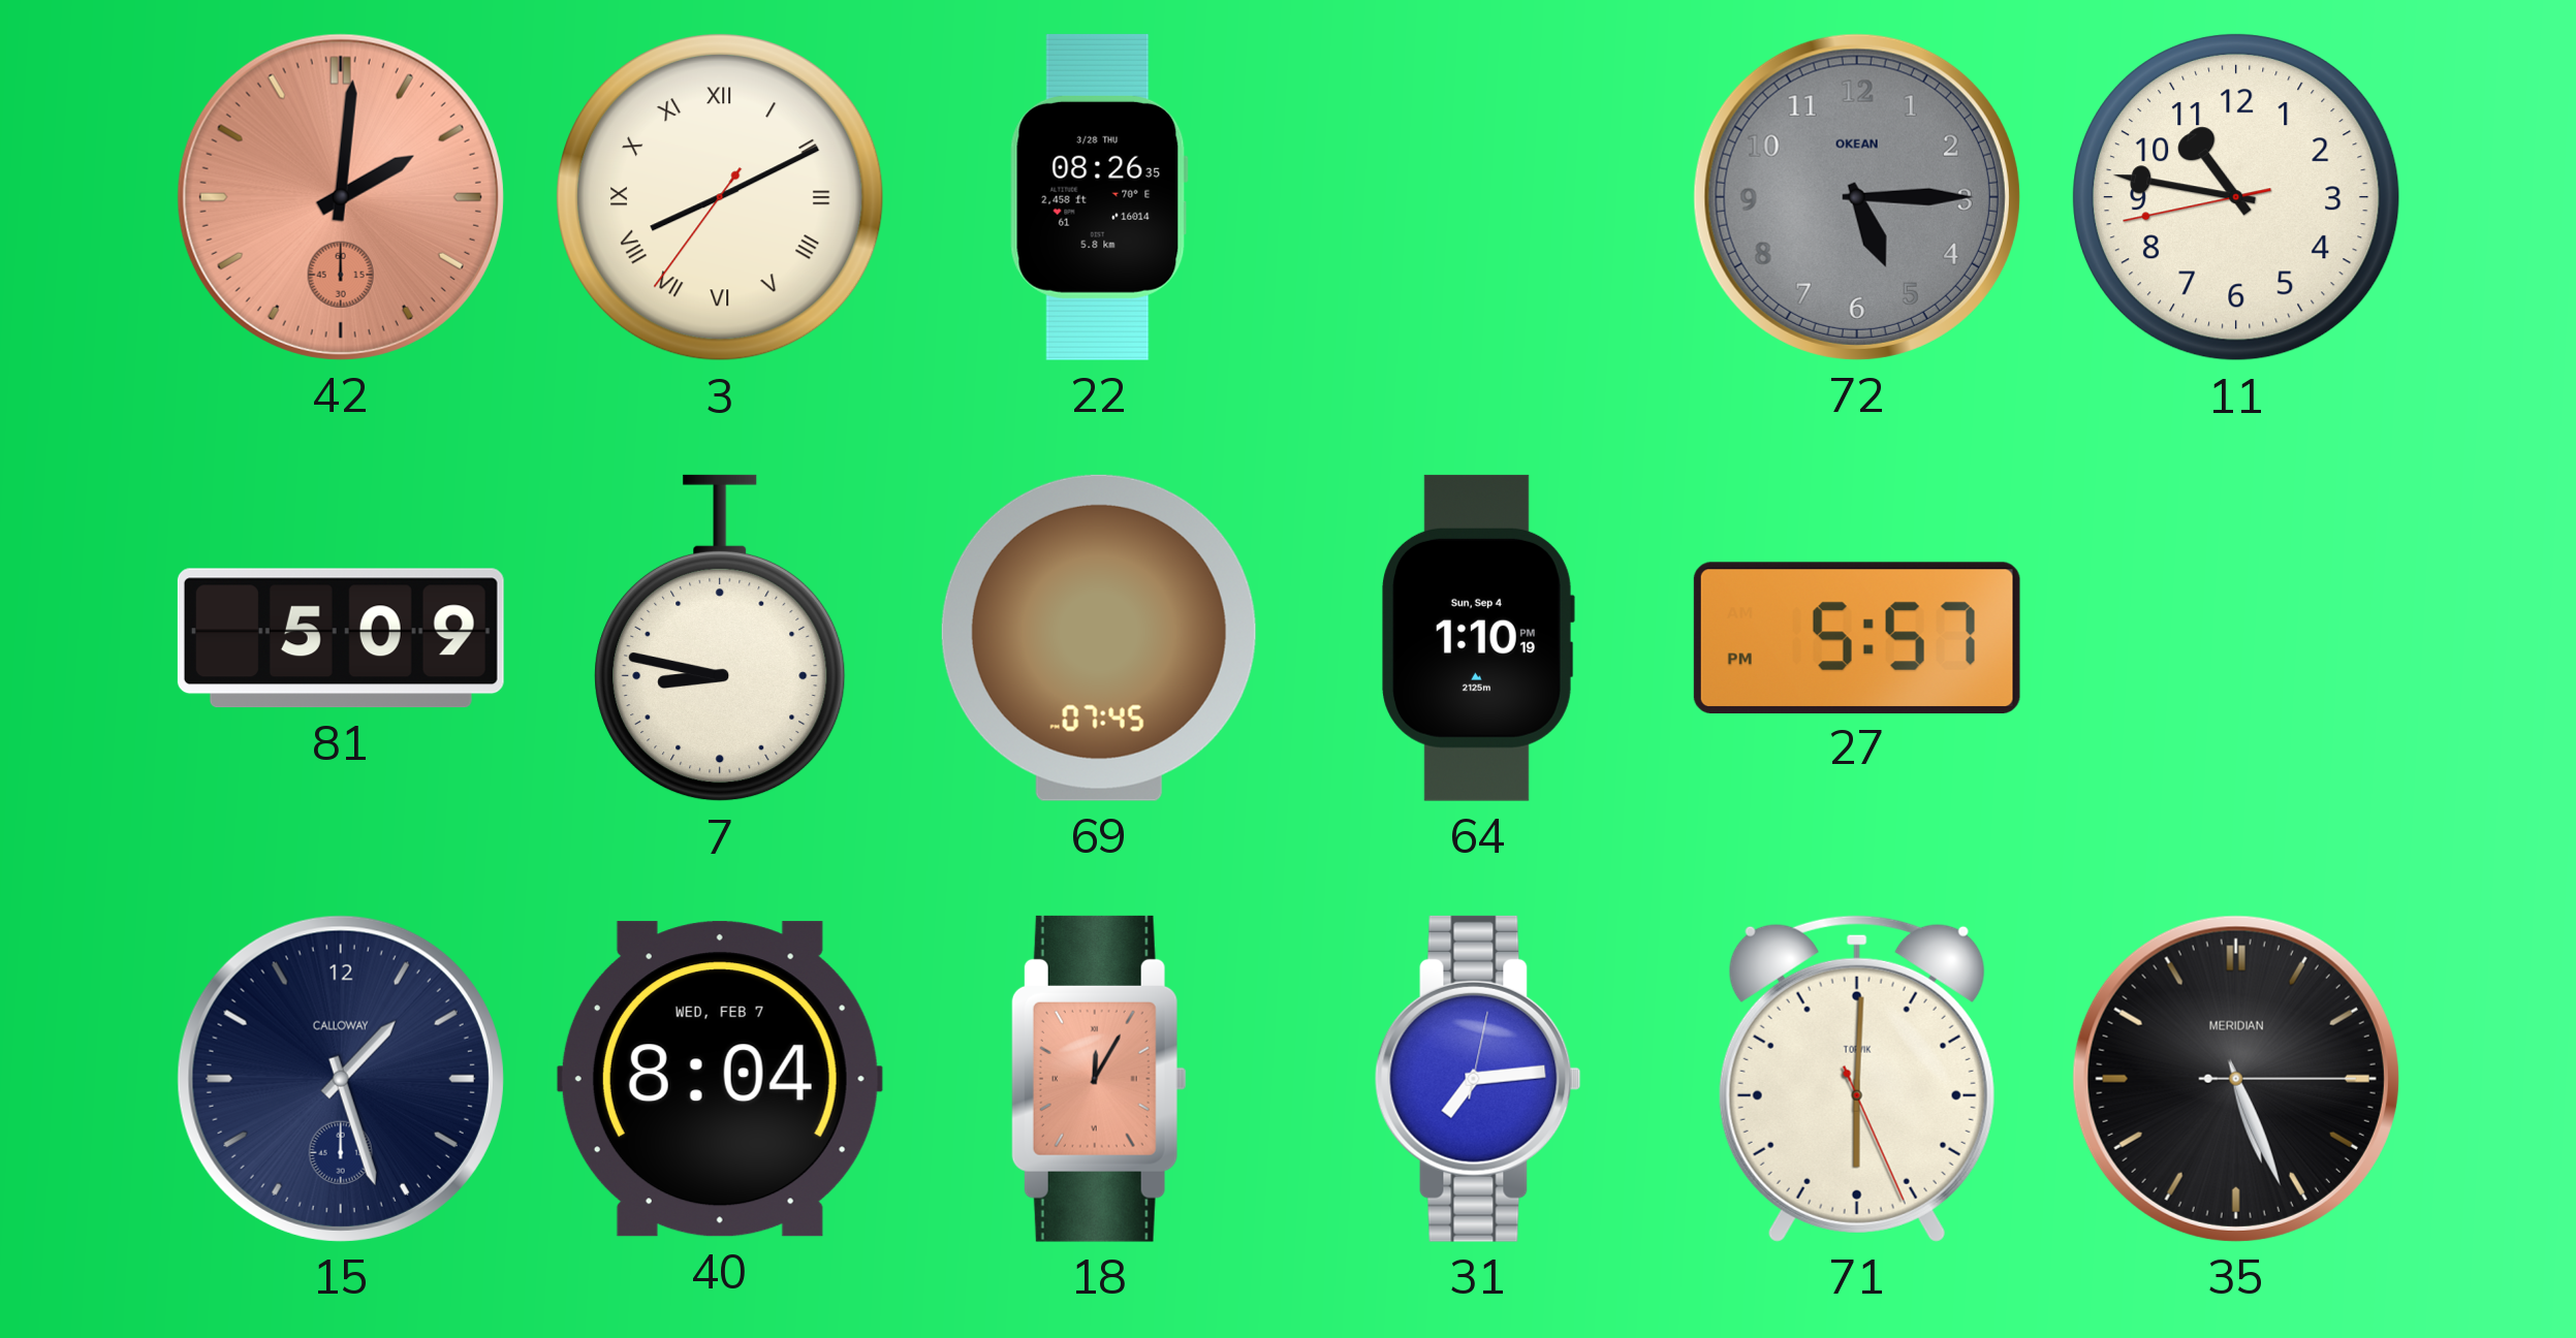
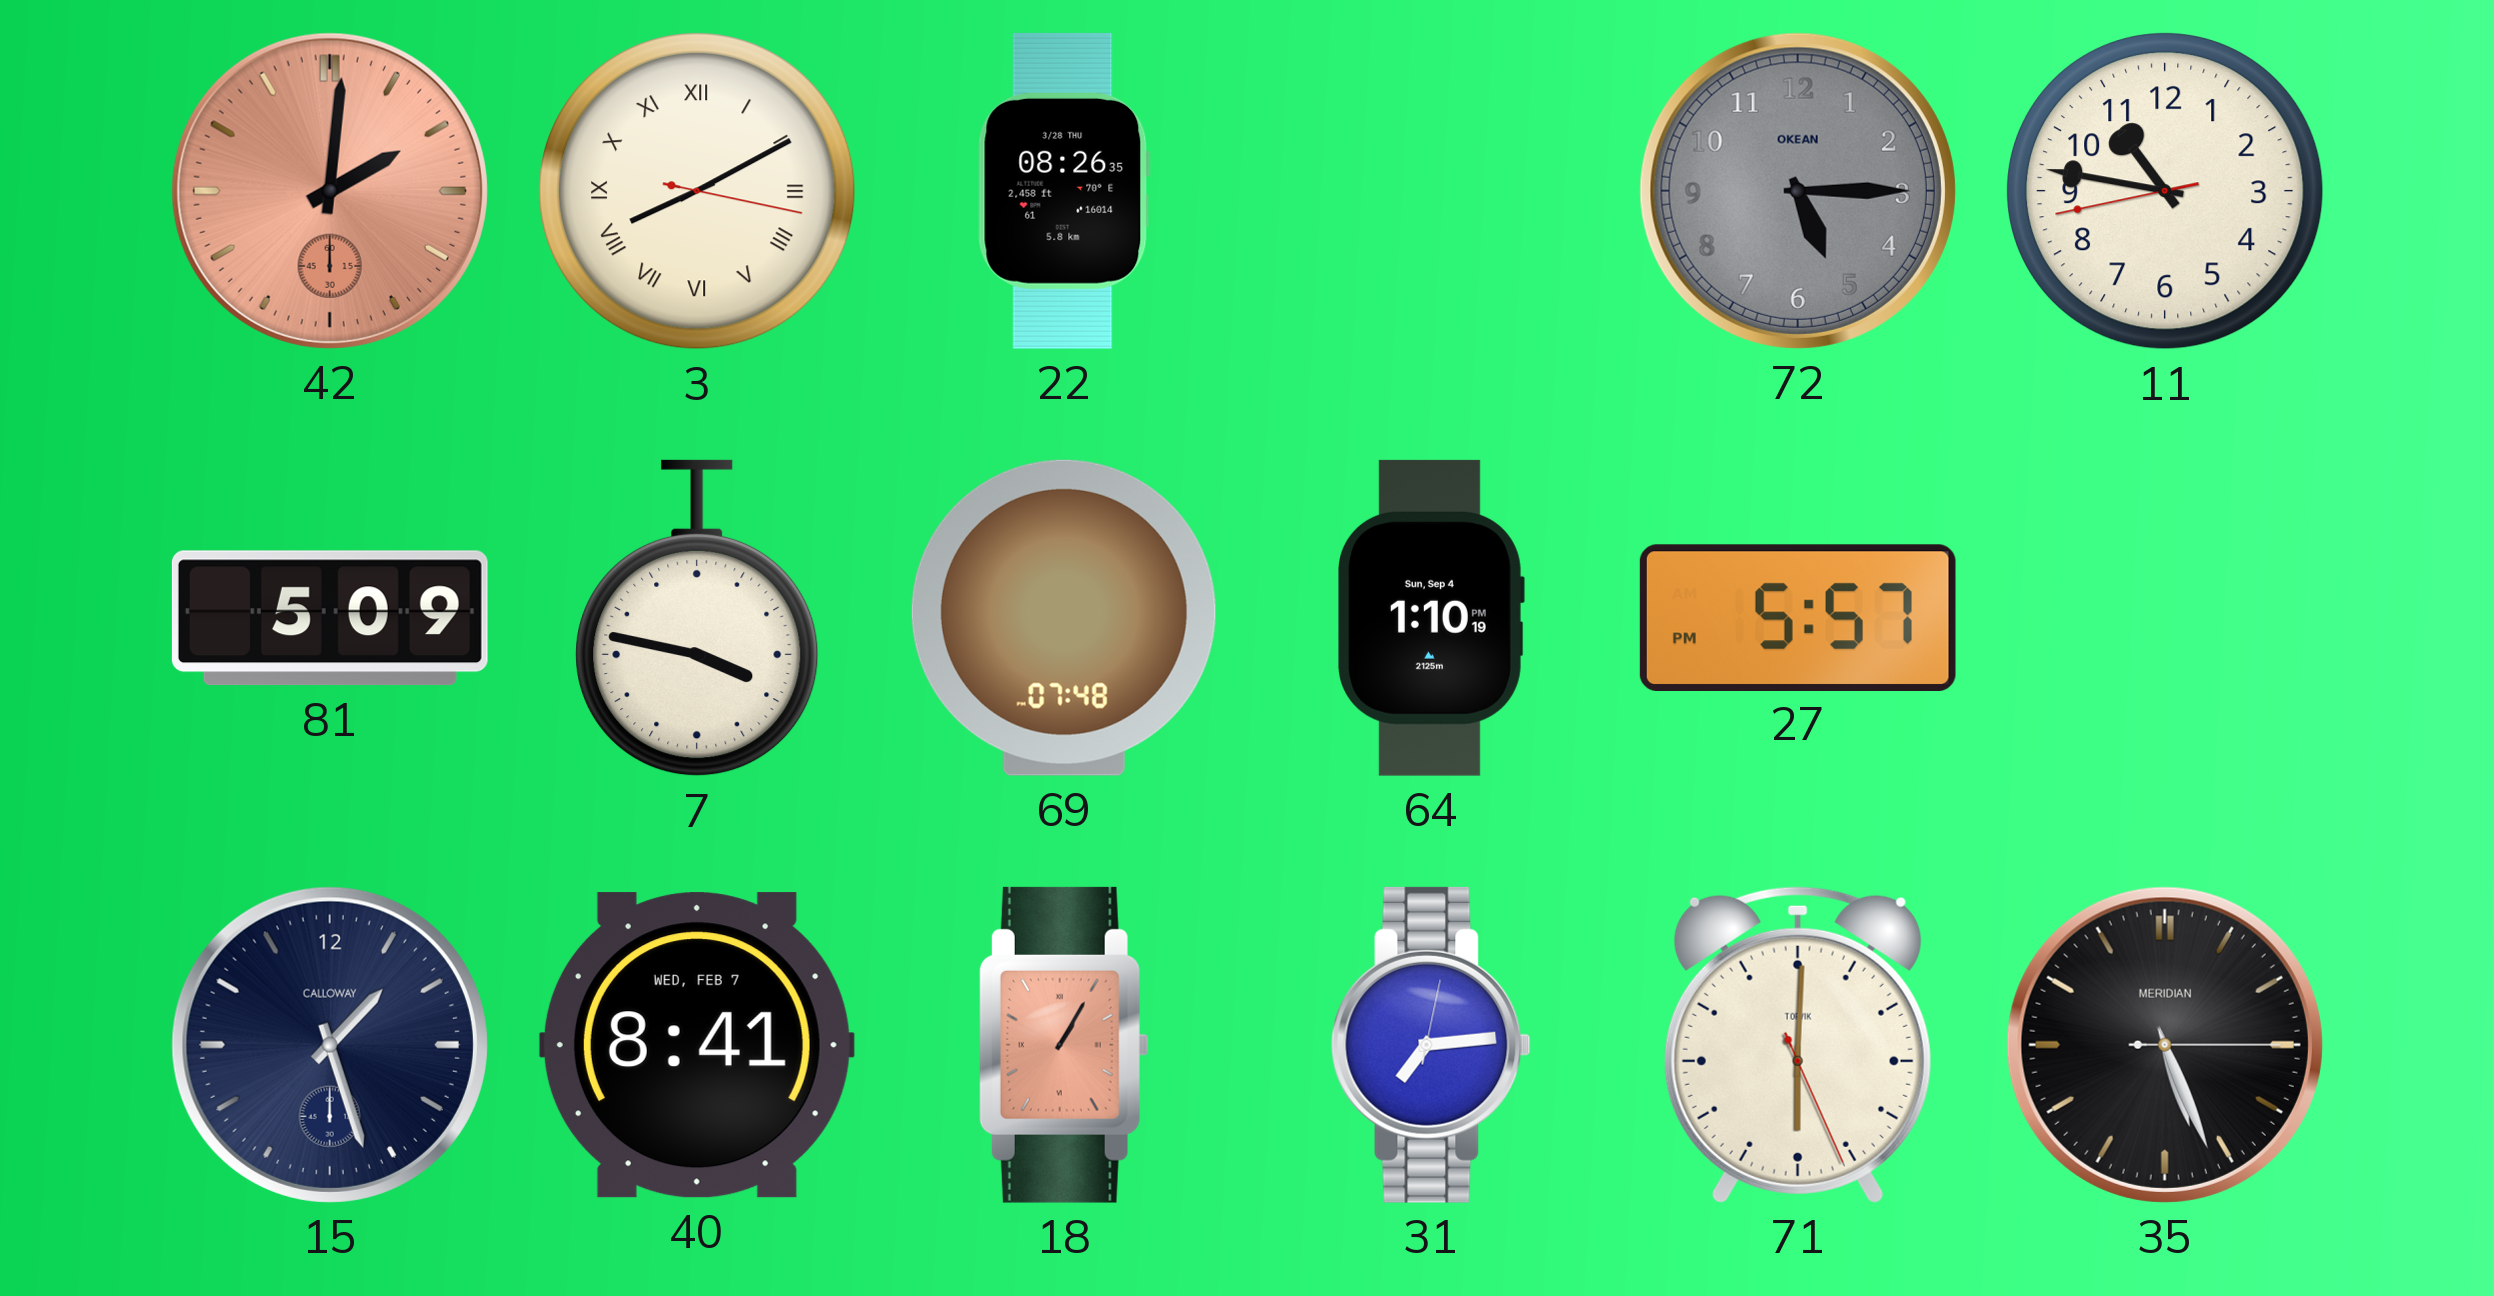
3: 8:10:36 -> 8:10:17
7: 8:47 -> 3:47
69: 07:45 -> 07:48
40: 8:04 -> 8:41
18: 12:05 -> 1:05
